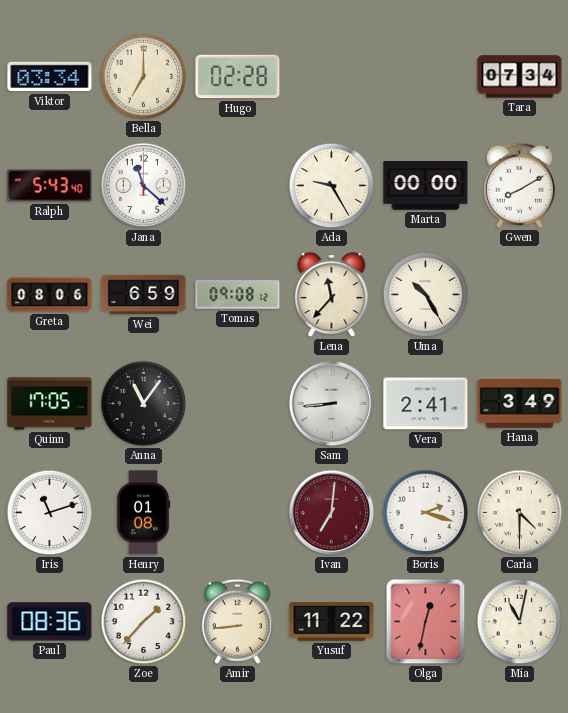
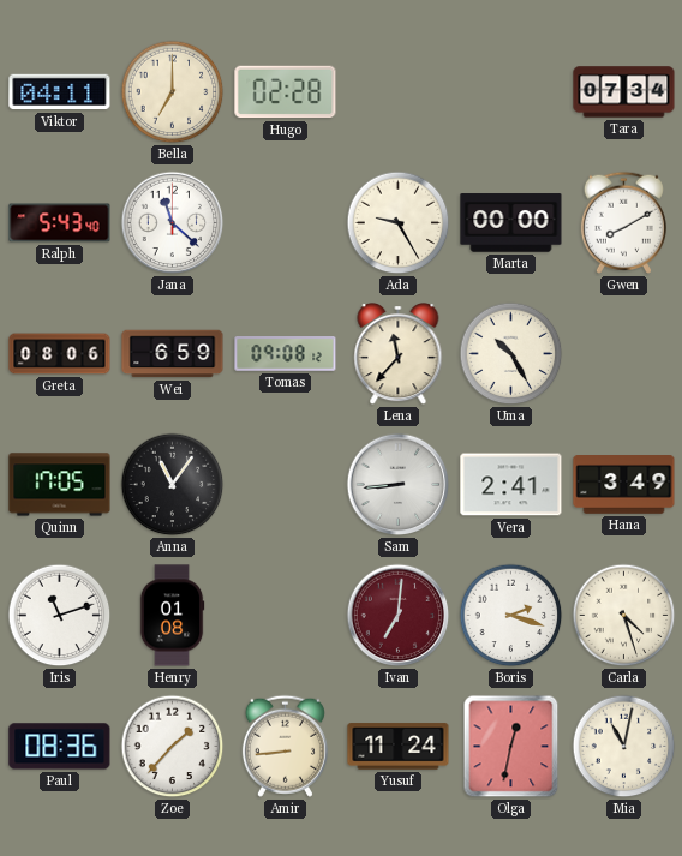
Viktor: 03:34 -> 04:11
Carla: 4:30 -> 4:27
Yusuf: 11:22 -> 11:24
